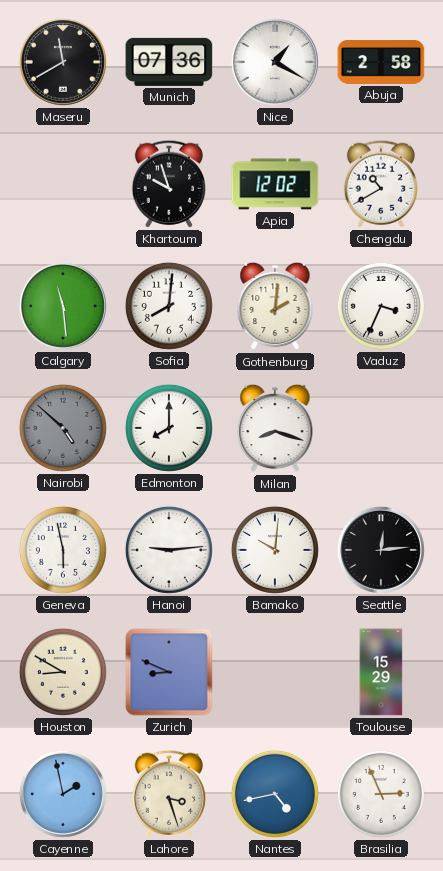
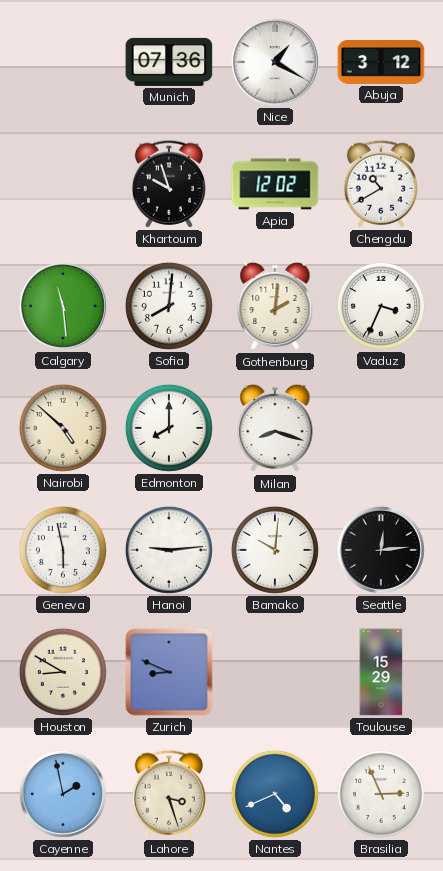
Maseru: 11:40 -> none
Abuja: 2:58 -> 3:12
Nairobi dial: grey -> cream
Nantes: 4:43 -> 4:41
